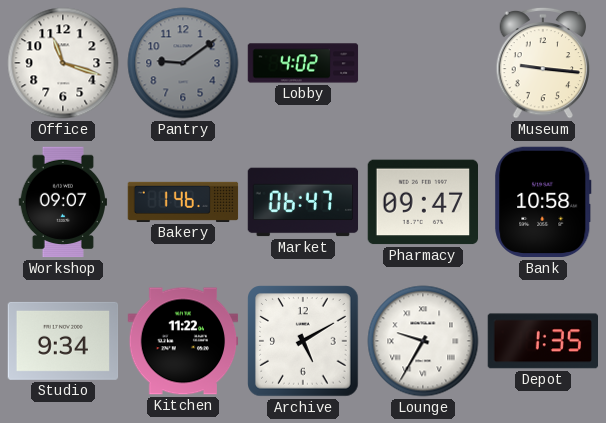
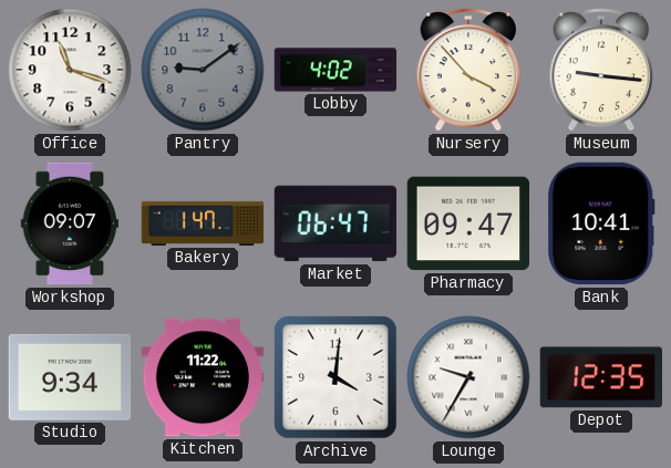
Nursery: none -> 3:53
Bakery: 1:46 -> 1:47
Bank: 10:58 -> 10:41
Archive: 5:10 -> 4:01
Depot: 1:35 -> 12:35
